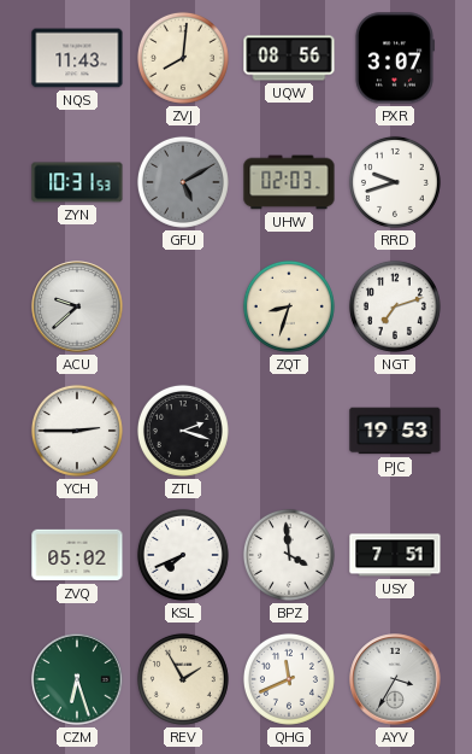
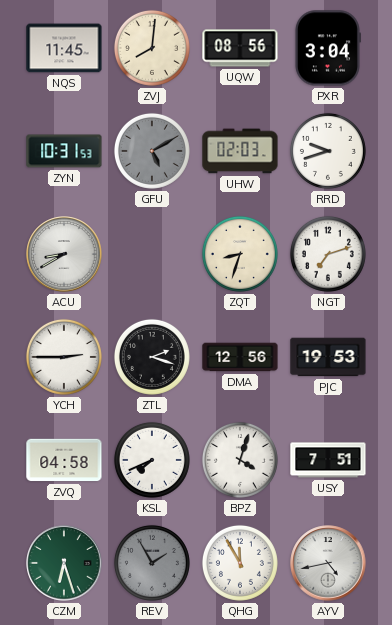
NQS: 11:43 -> 11:45
PXR: 3:07 -> 3:04
ACU: 9:38 -> 8:40
DMA: none -> 12:56
ZVQ: 05:02 -> 04:58
BPZ: 3:59 -> 4:03
REV dial: cream -> grey
QHG: 11:41 -> 11:55
AYV: 3:35 -> 4:43
